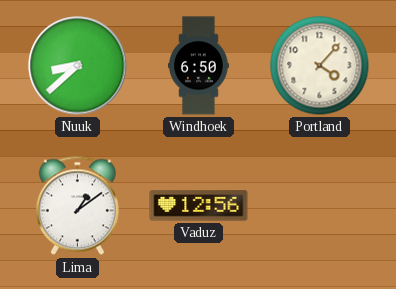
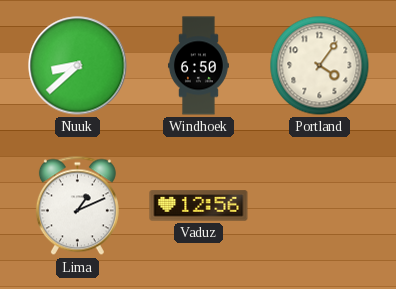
Portland: 4:07 -> 4:06
Lima: 1:09 -> 1:11
